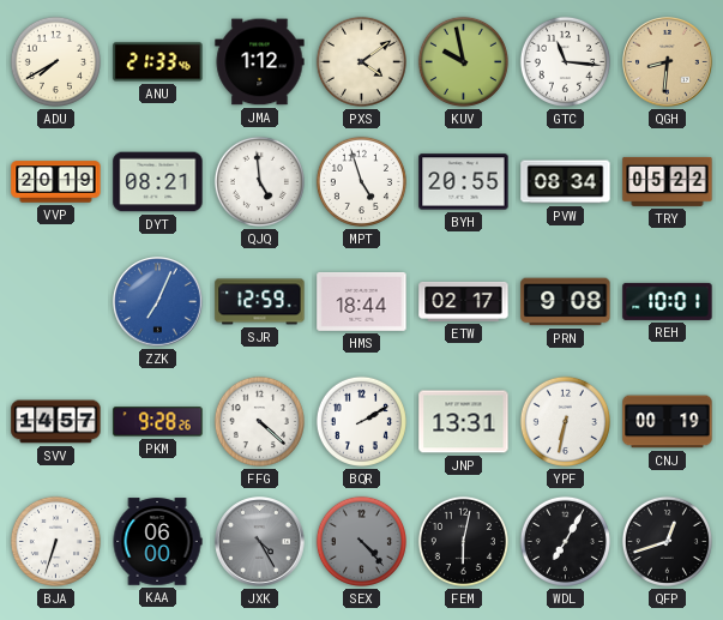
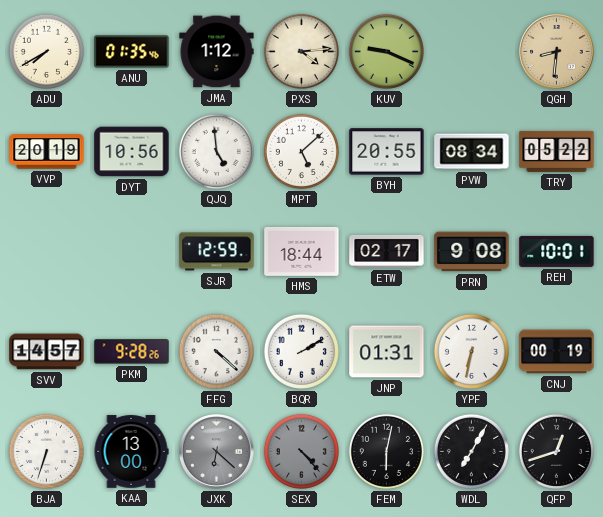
ANU: 21:33 -> 01:35
PXS: 4:09 -> 4:14
KUV: 9:58 -> 9:19
GTC: 11:16 -> none
DYT: 08:21 -> 10:56
MPT: 4:57 -> 5:08
ZZK: 7:04 -> none
JNP: 13:31 -> 01:31
KAA: 06:00 -> 13:00
JXK: 4:25 -> 6:22
